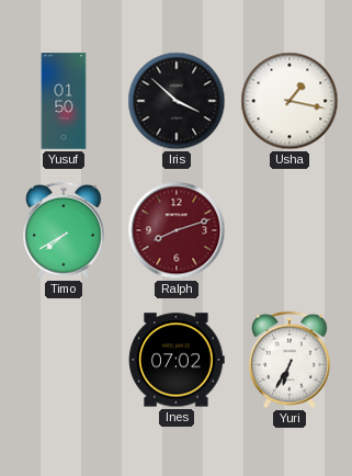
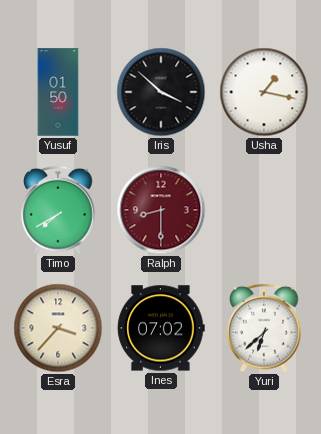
Ralph: 8:12 -> 8:30
Esra: none -> 3:37
Yuri: 6:35 -> 6:38
